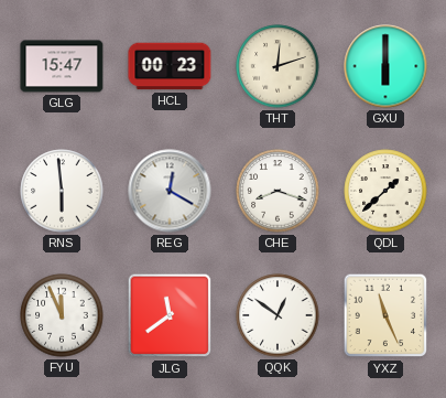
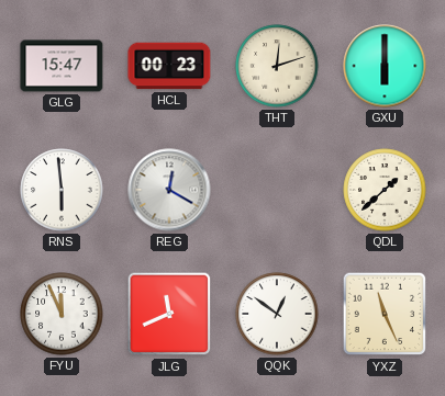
CHE: 8:18 -> none
JLG: 11:39 -> 11:41
